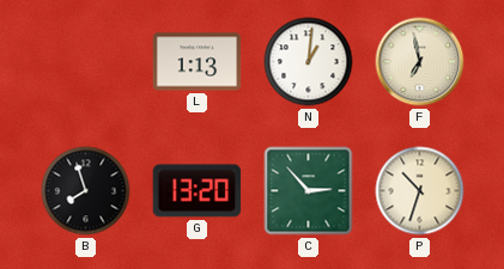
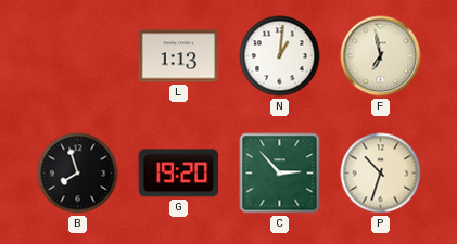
G: 13:20 -> 19:20
